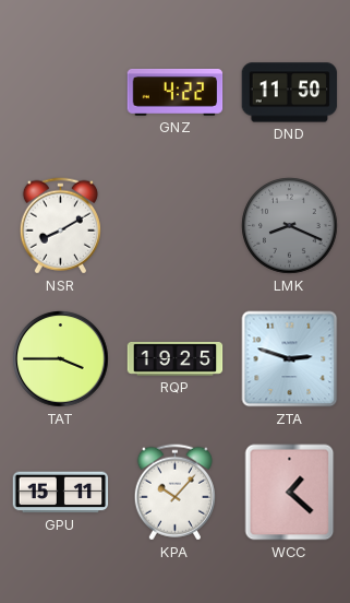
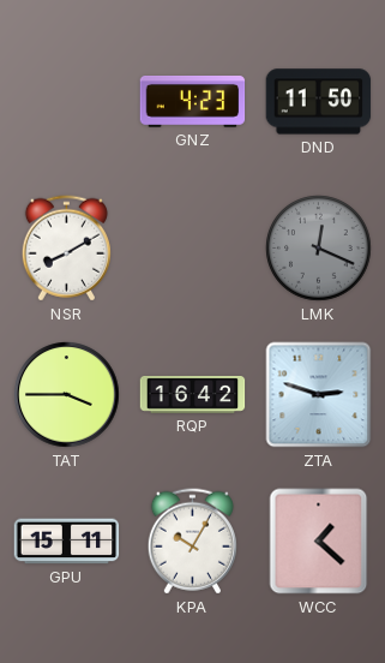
GNZ: 4:22 -> 4:23
LMK: 8:19 -> 12:19
RQP: 19:25 -> 16:42
KPA: 10:07 -> 10:05
